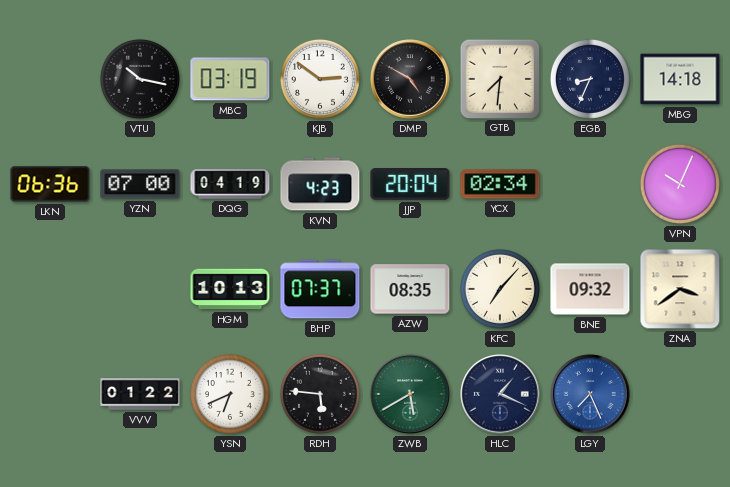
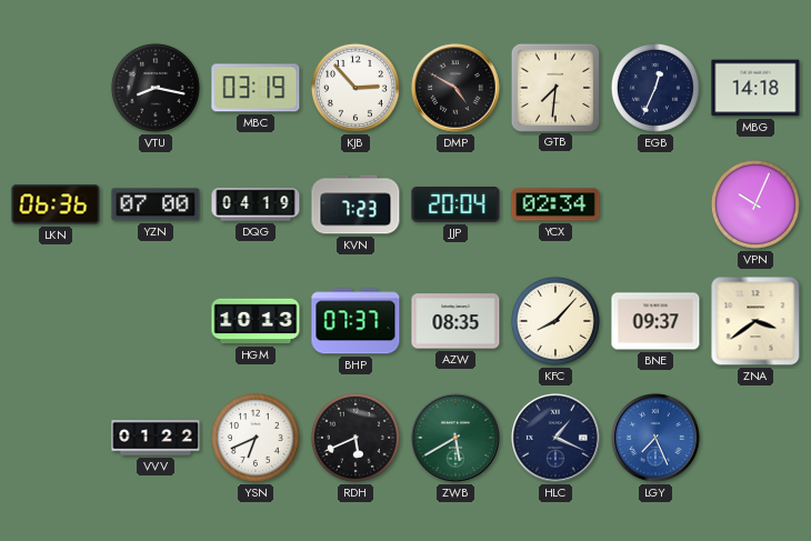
VTU: 10:17 -> 8:17
KJB: 2:51 -> 2:53
EGB: 8:34 -> 12:34
KVN: 4:23 -> 7:23
KFC: 7:07 -> 8:07
BNE: 09:32 -> 09:37
RDH: 5:46 -> 5:41
